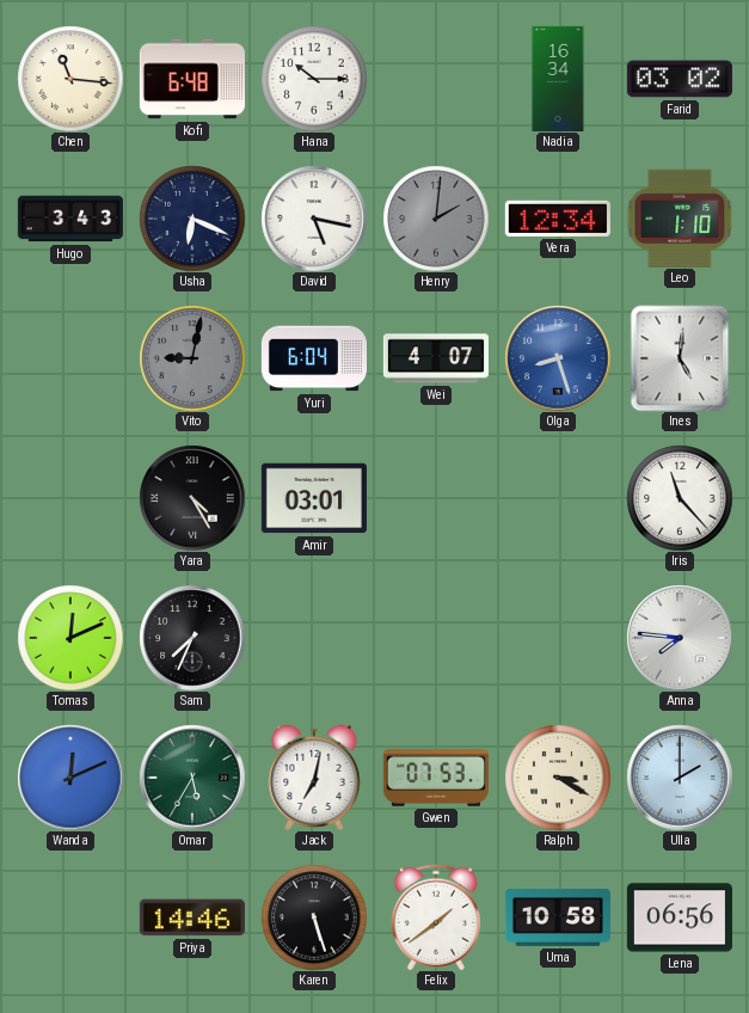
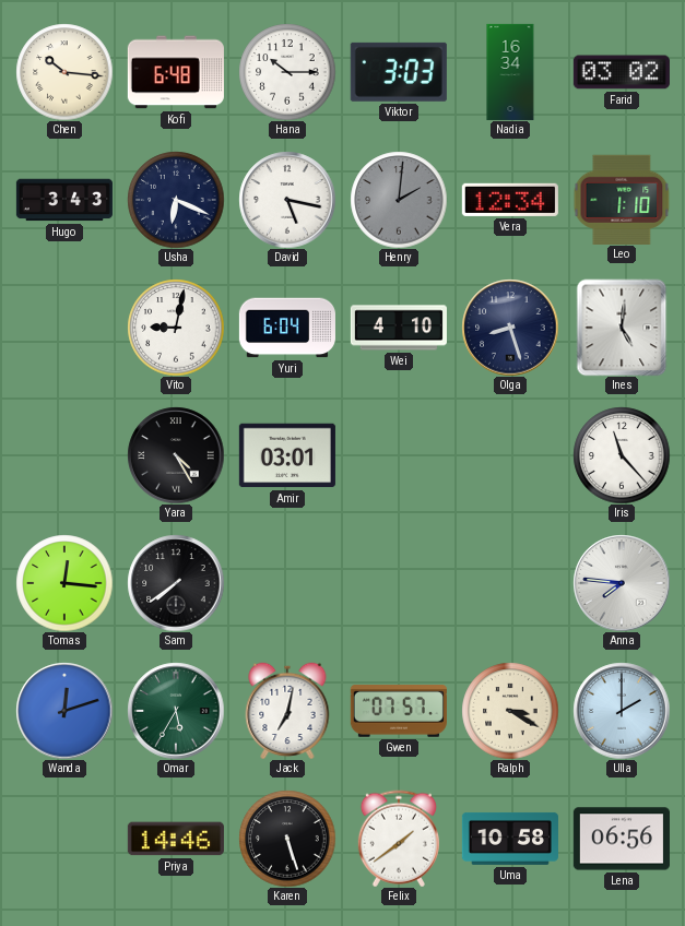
Chen: 11:16 -> 10:16
Viktor: none -> 3:03
Vito dial: grey -> white
Wei: 4:07 -> 4:10
Olga dial: blue -> navy
Tomas: 12:11 -> 12:16
Sam: 7:34 -> 7:39
Wanda: 12:11 -> 12:12
Gwen: 07:53 -> 07:57
